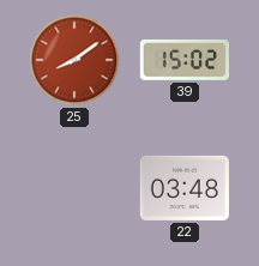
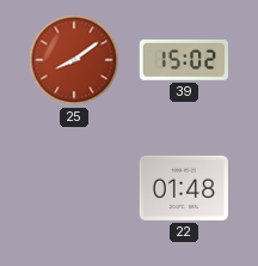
22: 03:48 -> 01:48
